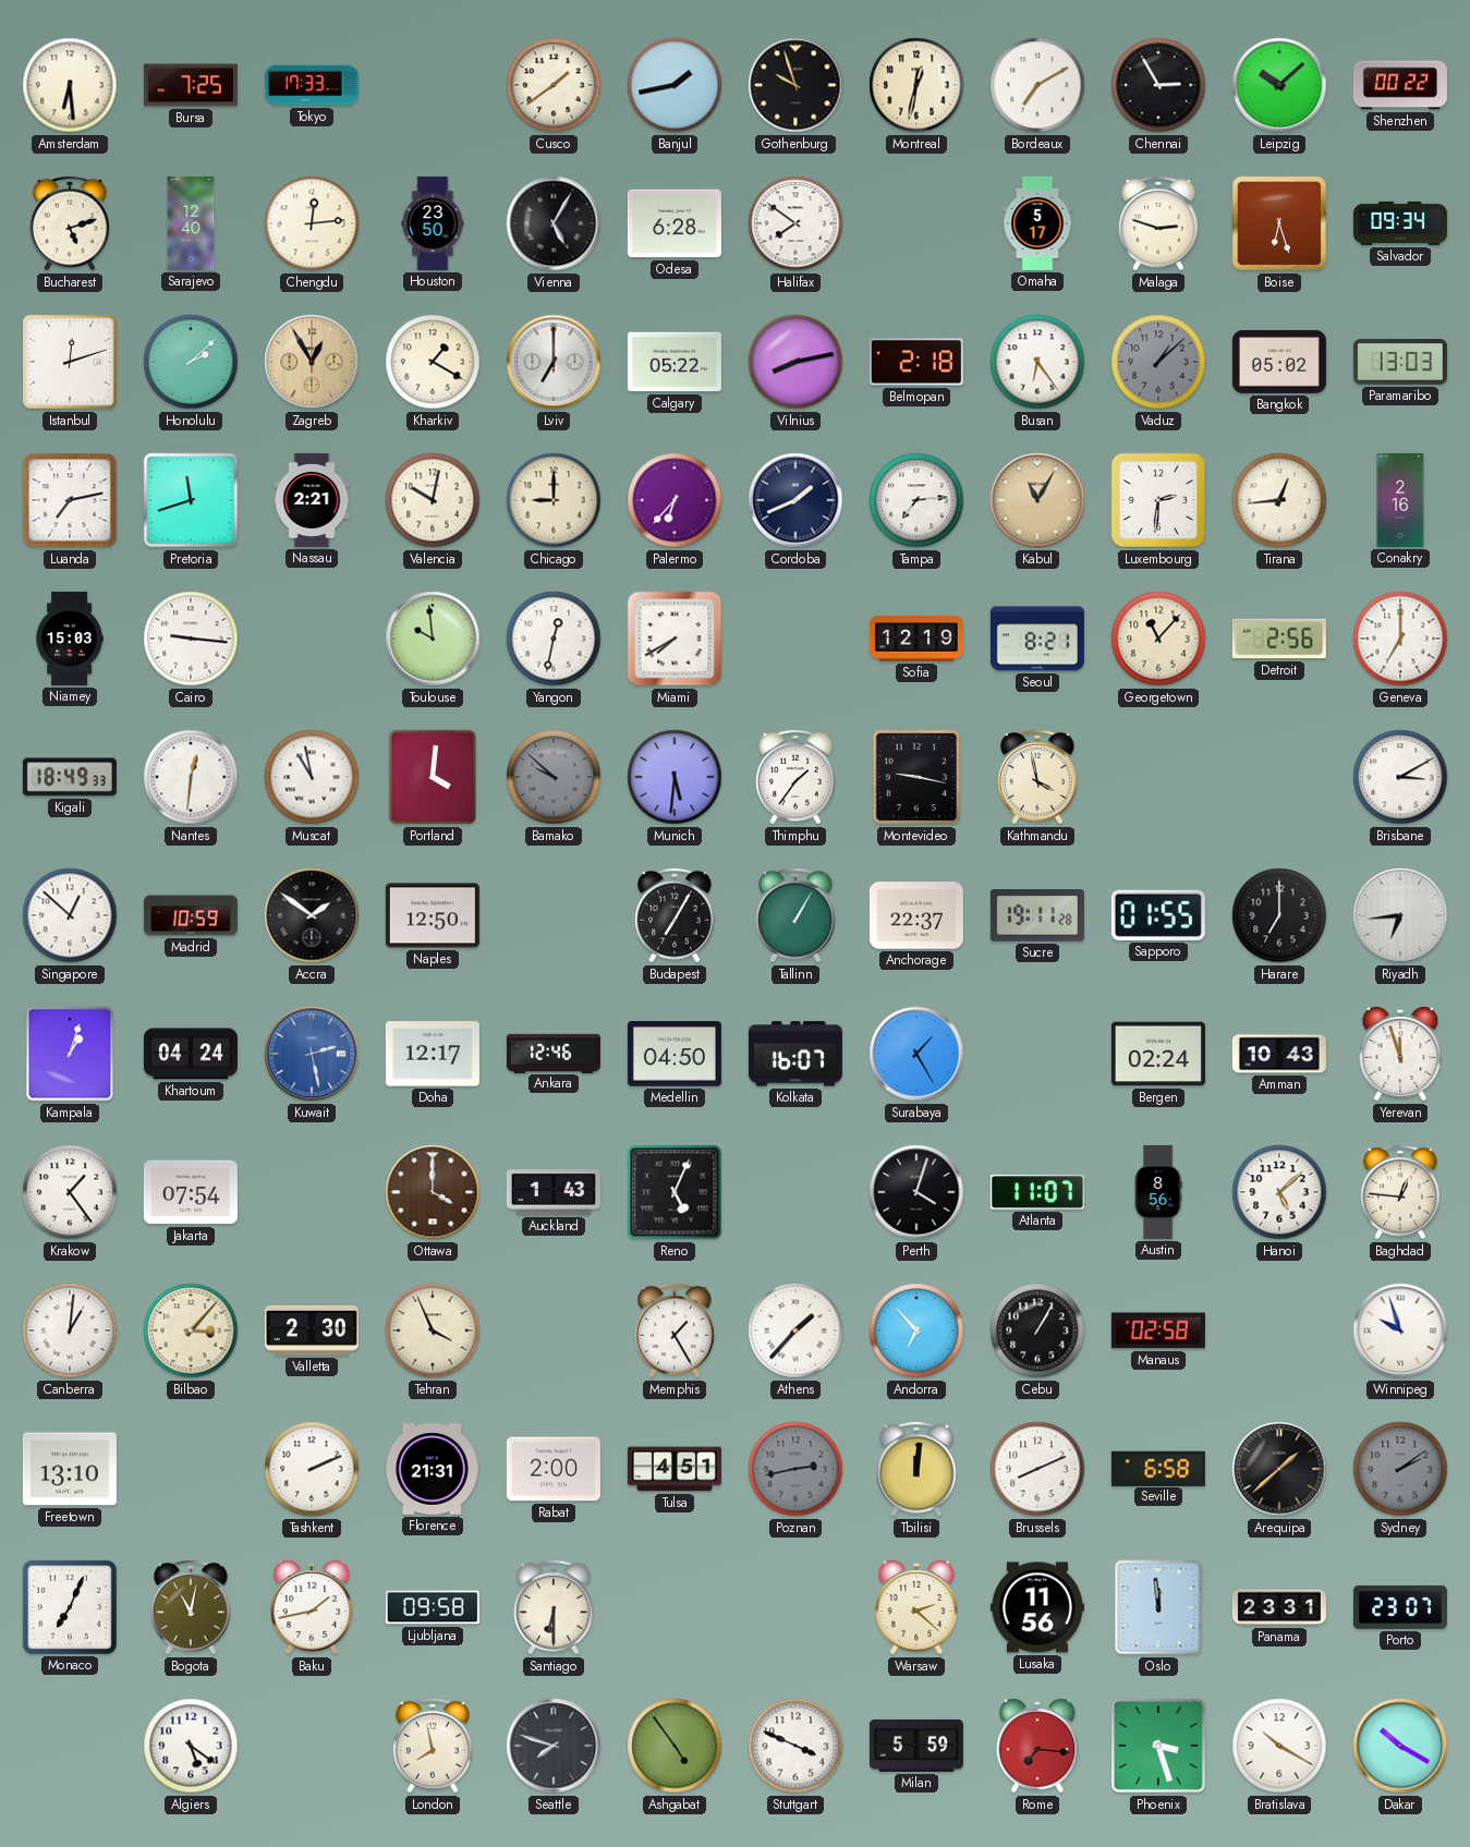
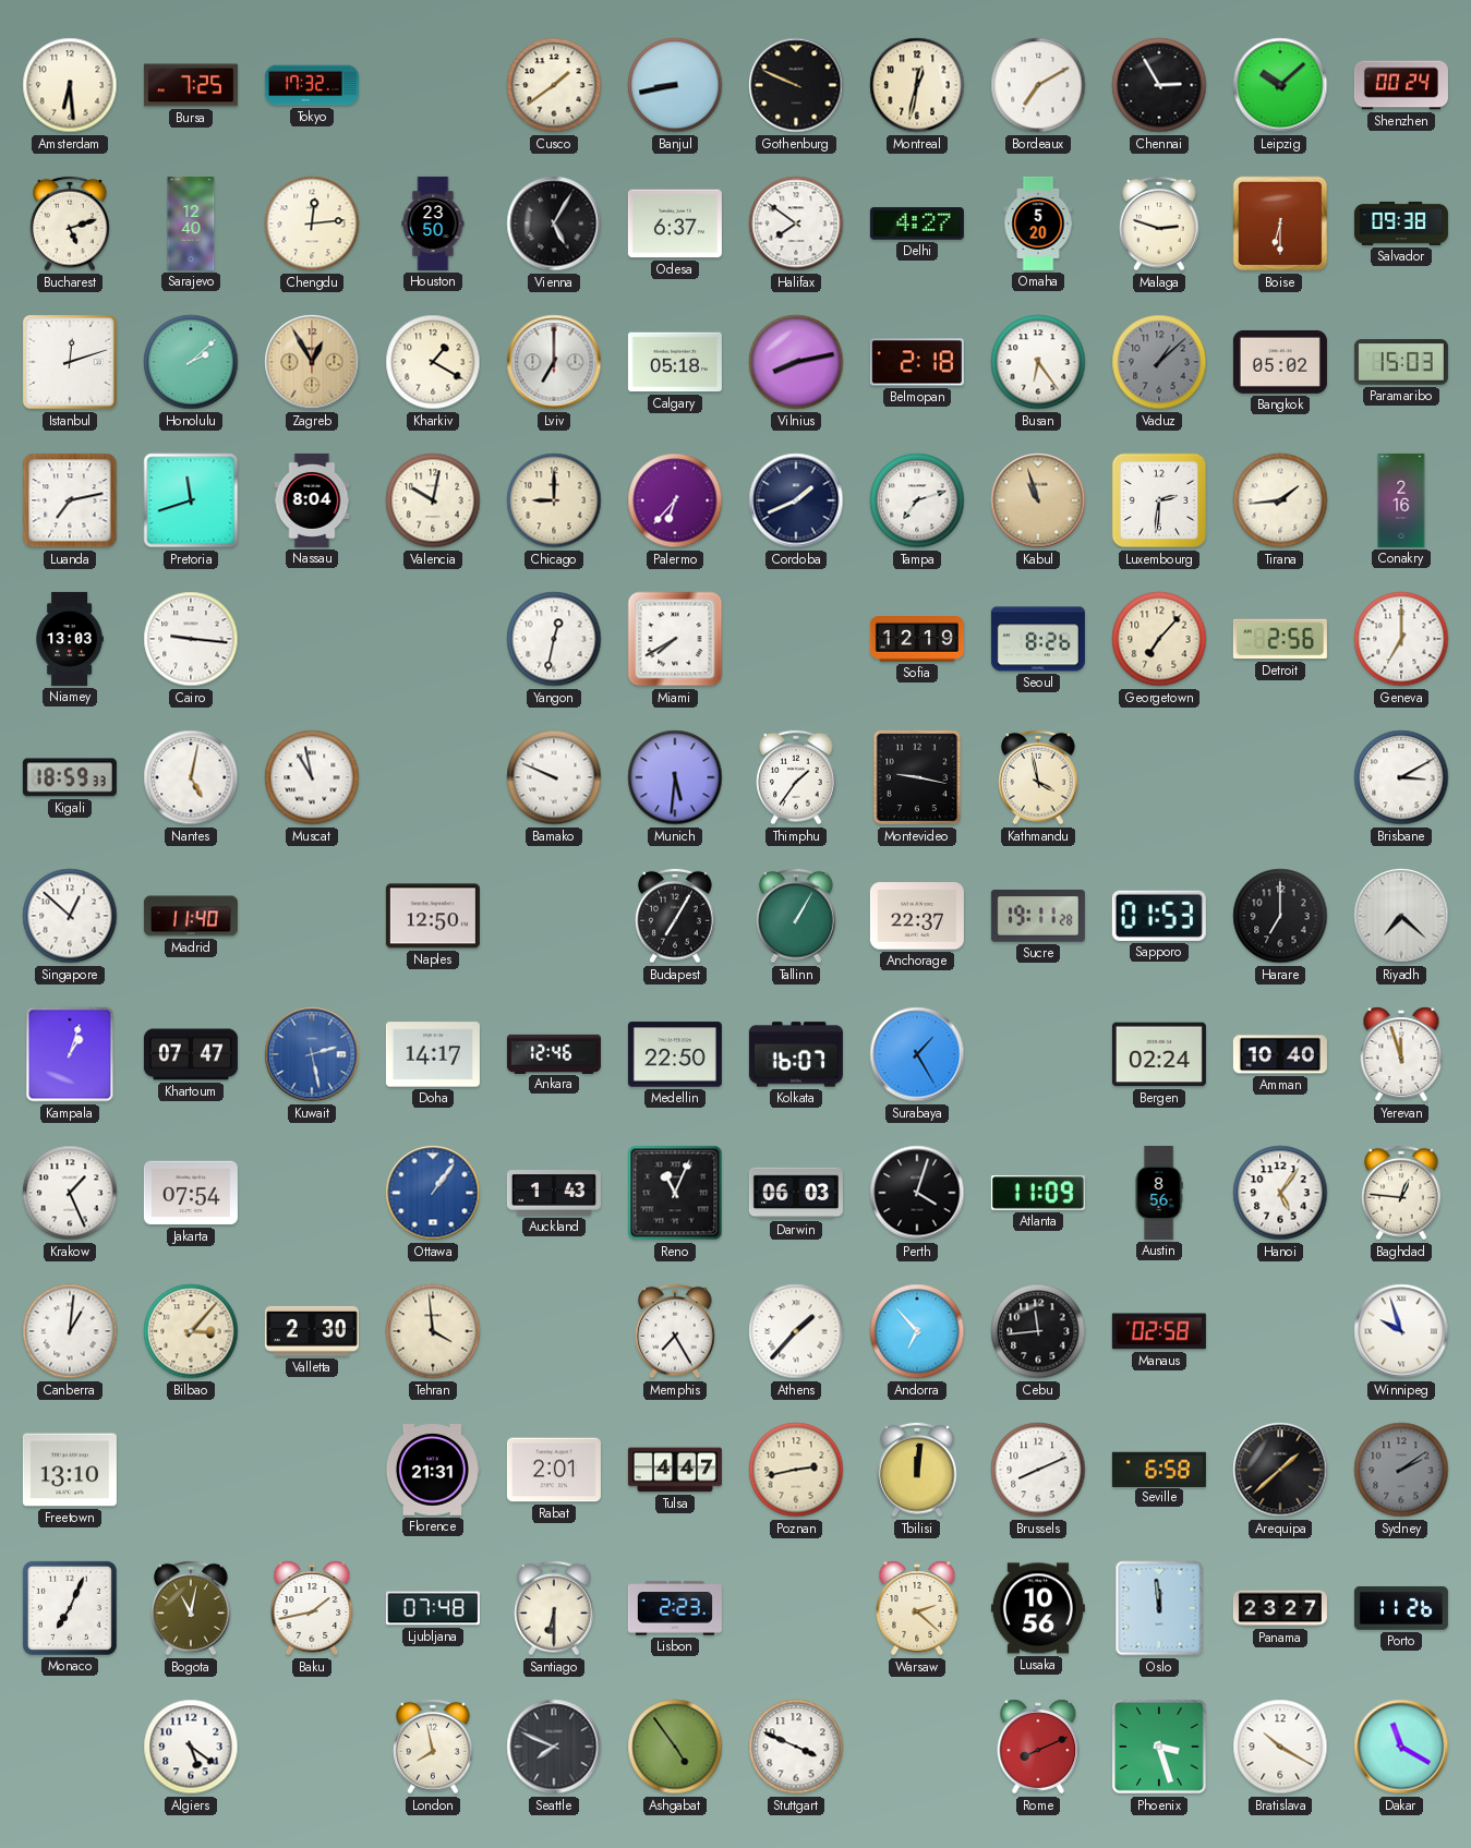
Tokyo: 17:33 -> 17:32
Banjul: 1:43 -> 8:43
Gothenburg: 9:57 -> 9:49
Shenzhen: 00:22 -> 00:24
Odesa: 6:28 -> 6:37
Delhi: none -> 4:27
Omaha: 5:17 -> 5:20
Boise: 6:27 -> 6:30
Salvador: 09:34 -> 09:38
Calgary: 05:22 -> 05:18
Paramaribo: 13:03 -> 15:03
Nassau: 2:21 -> 8:04
Tampa: 7:14 -> 7:12
Kabul: 11:05 -> 10:57
Tirana: 12:44 -> 1:44
Niamey: 15:03 -> 13:03
Toulouse: 9:59 -> none
Seoul: 8:21 -> 8:26
Georgetown: 11:07 -> 7:07
Kigali: 18:49 -> 18:59
Nantes: 12:31 -> 5:02
Portland: 4:01 -> none
Bamako: 9:52 -> 9:49
Bamako dial: grey -> white
Madrid: 10:59 -> 11:40
Accra: 1:51 -> none
Sapporo: 01:55 -> 01:53
Riyadh: 6:44 -> 7:22
Khartoum: 04:24 -> 07:47
Doha: 12:17 -> 14:17
Medellin: 04:50 -> 22:50
Amman: 10:43 -> 10:40
Krakow: 1:24 -> 1:26
Ottawa: 4:00 -> 1:06
Ottawa dial: brown -> blue
Reno: 5:04 -> 11:04
Darwin: none -> 06:03
Atlanta: 11:07 -> 11:09
Hanoi: 5:08 -> 5:06
Tehran: 3:56 -> 3:59
Memphis: 1:25 -> 7:25
Cebu: 1:05 -> 11:44
Tashkent: 2:11 -> none
Rabat: 2:00 -> 2:01
Tulsa: 4:51 -> 4:47
Poznan dial: grey -> cream
Ljubljana: 09:58 -> 07:48
Lisbon: none -> 2:23
Lusaka: 11:56 -> 10:56
Panama: 23:31 -> 23:27
Porto: 23:07 -> 11:26
Seattle: 7:48 -> 7:49
Milan: 5:59 -> none
Rome: 7:16 -> 8:11
Dakar: 10:20 -> 11:20
